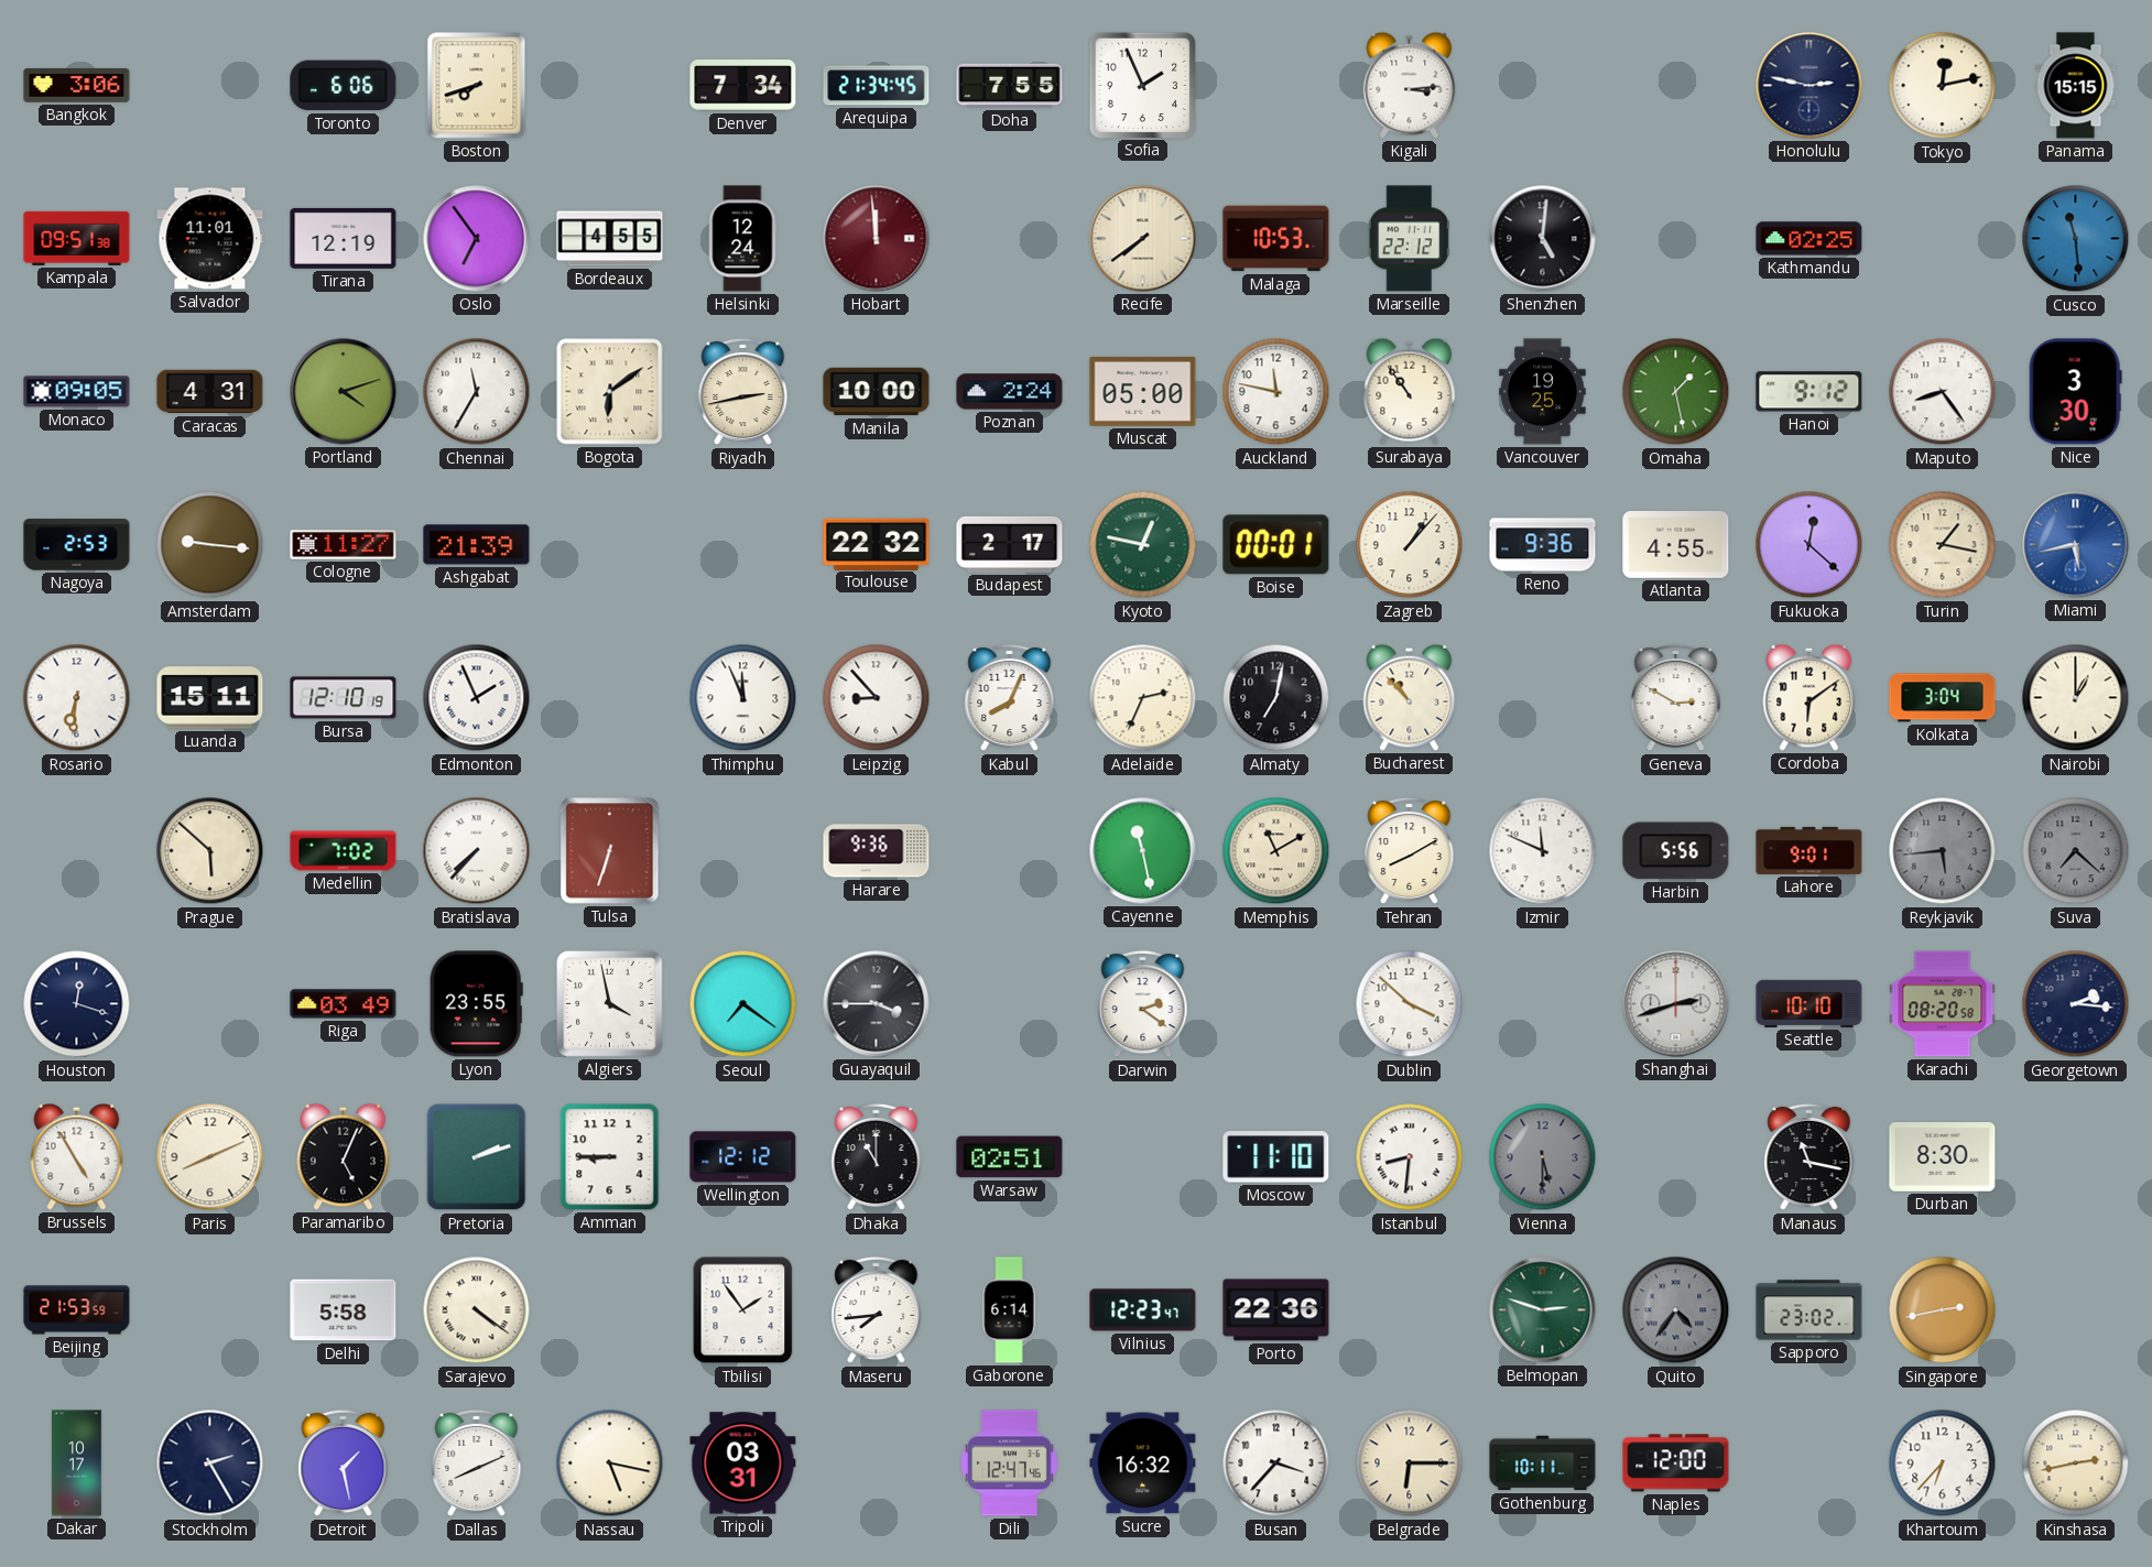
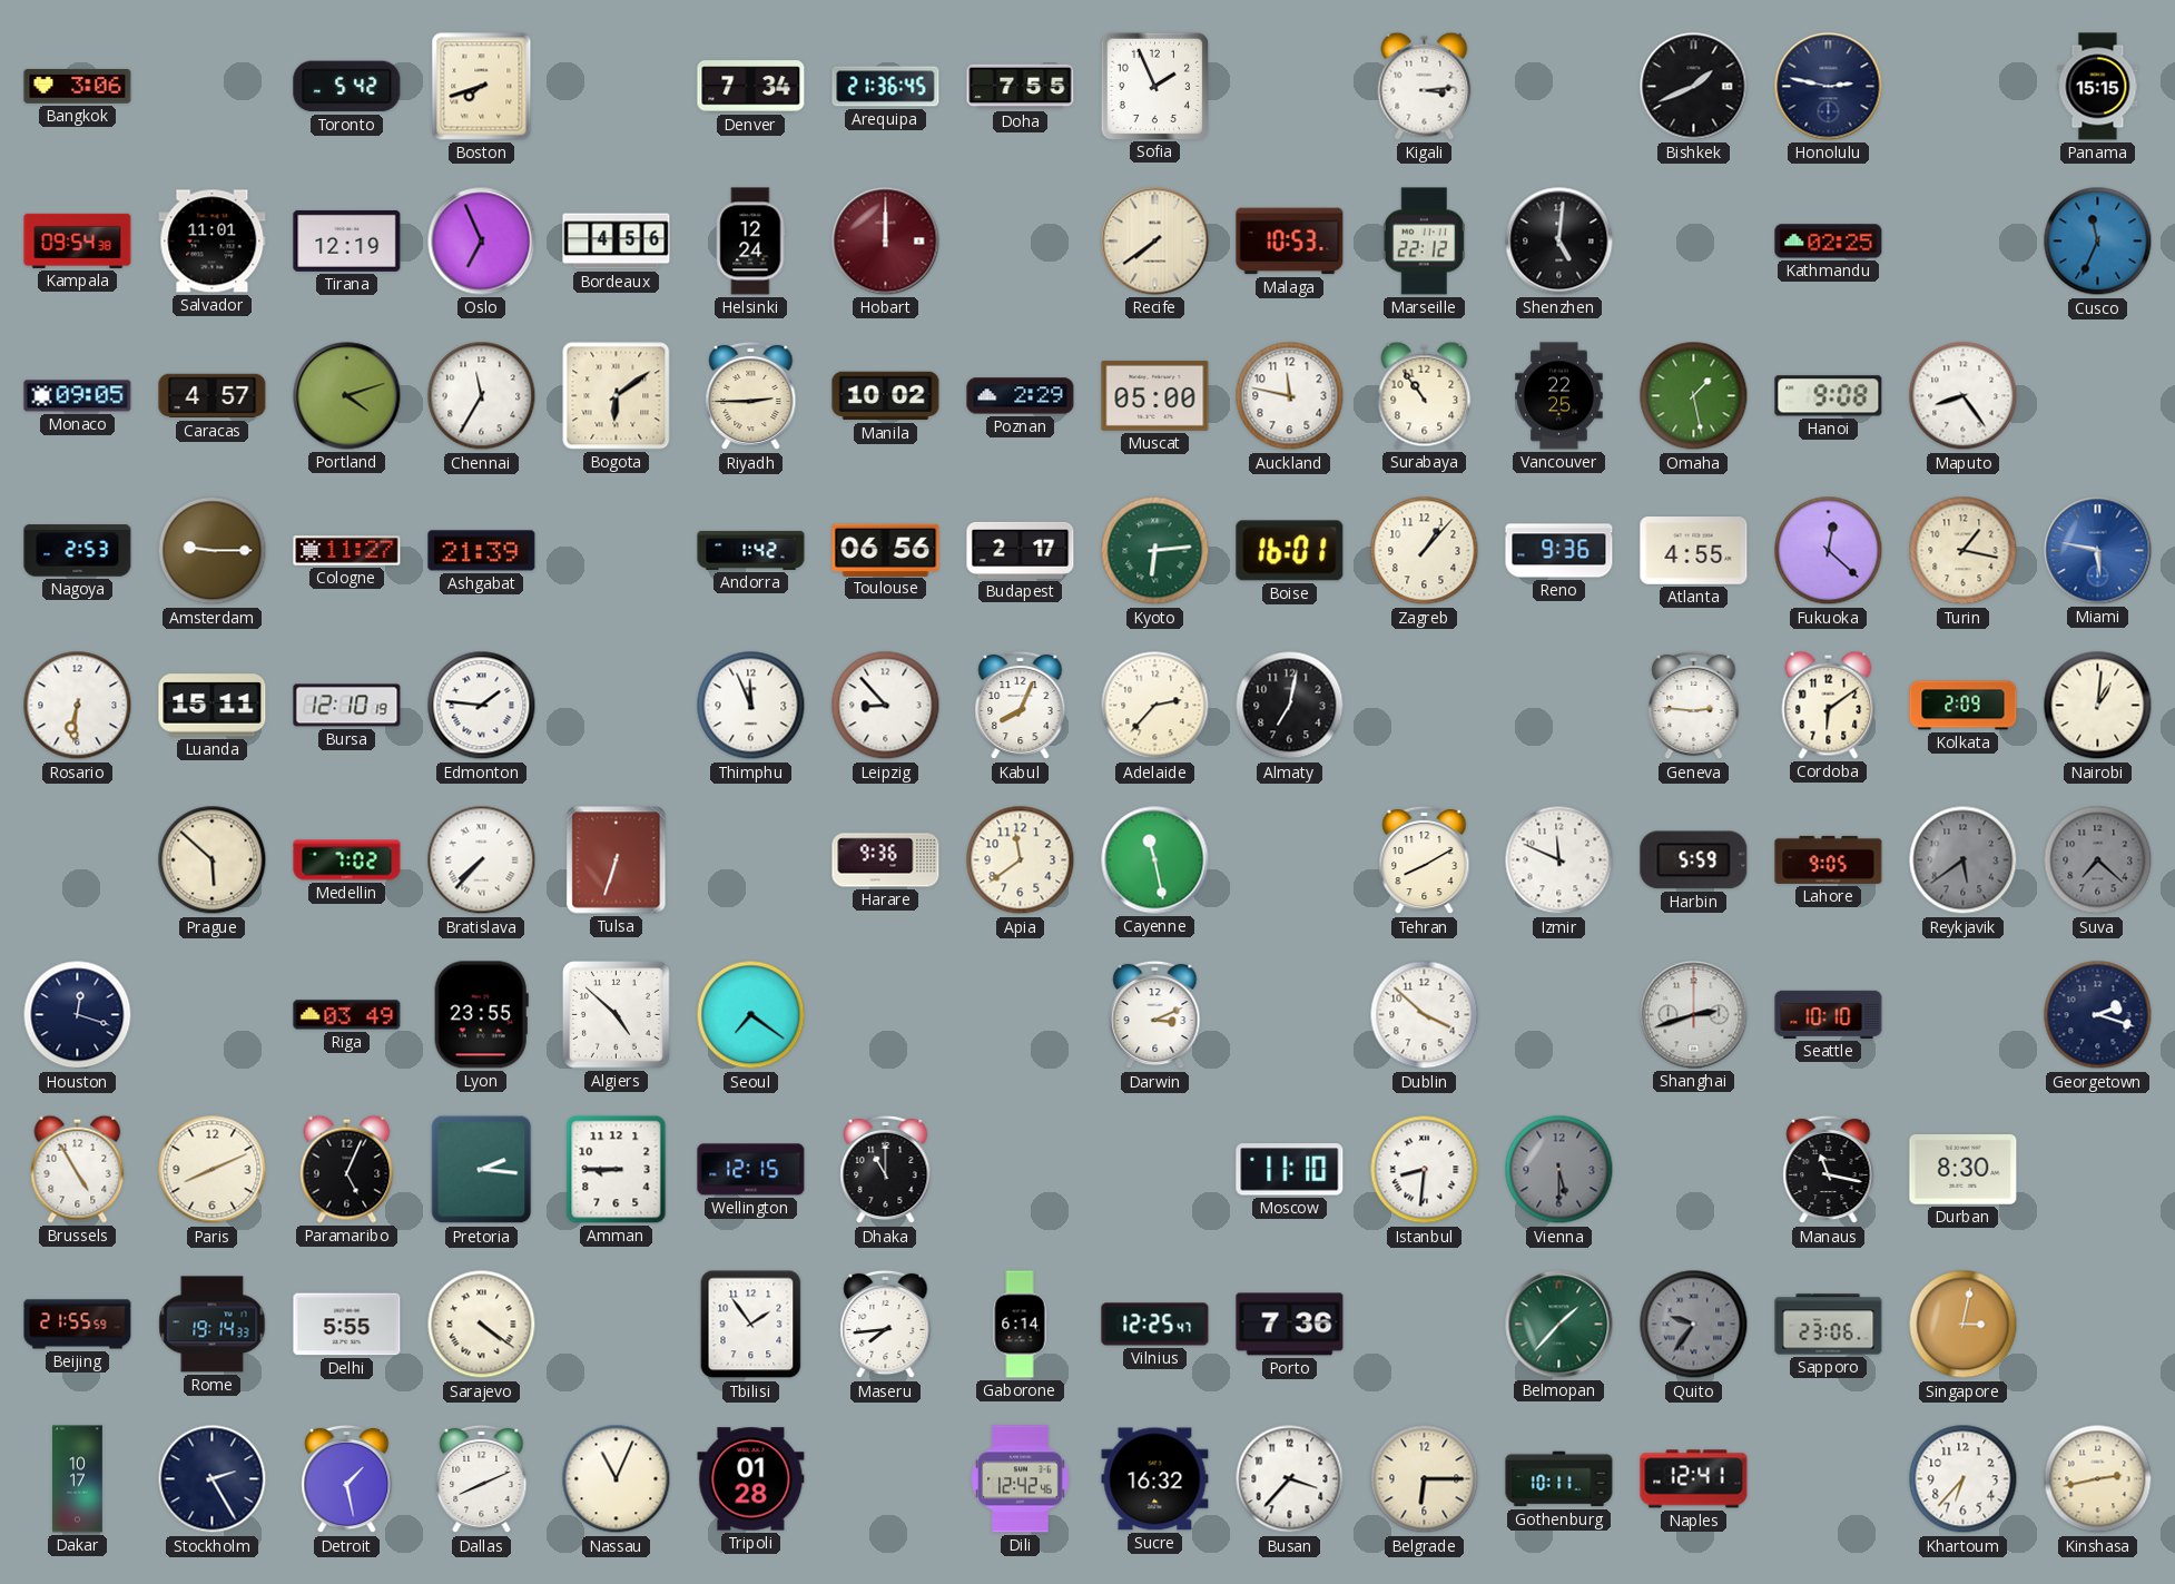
Toronto: 6:06 -> 5:42
Arequipa: 21:34 -> 21:36
Bishkek: none -> 1:41
Tokyo: 12:13 -> none
Kampala: 09:51 -> 09:54
Oslo: 6:54 -> 6:56
Bordeaux: 4:55 -> 4:56
Hobart: 11:59 -> 12:00
Cusco: 11:29 -> 11:34
Caracas: 4:31 -> 4:57
Riyadh: 2:43 -> 2:45
Manila: 10:00 -> 10:02
Poznan: 2:24 -> 2:29
Vancouver: 19:25 -> 22:25
Hanoi: 9:12 -> 9:08
Nice: 3:30 -> none
Amsterdam: 9:16 -> 9:15
Andorra: none -> 1:42
Toulouse: 22:32 -> 06:56
Kyoto: 12:47 -> 6:14
Boise: 00:01 -> 16:01
Miami: 5:43 -> 5:47
Edmonton: 1:56 -> 1:46
Adelaide: 2:34 -> 2:37
Bucharest: 10:53 -> none
Geneva: 2:50 -> 2:46
Kolkata: 3:04 -> 2:09
Nairobi: 1:00 -> 1:01
Apia: none -> 11:39
Memphis: 11:10 -> none
Harbin: 5:56 -> 5:59
Lahore: 9:01 -> 9:05
Reykjavik: 5:44 -> 5:39
Algiers: 3:58 -> 4:52
Guayaquil: 3:45 -> none
Darwin: 2:21 -> 3:11
Karachi: 08:20 -> none
Georgetown: 2:16 -> 2:18
Pretoria: 2:12 -> 2:16
Wellington: 12:12 -> 12:15
Warsaw: 02:51 -> none
Beijing: 21:53 -> 21:55
Rome: none -> 19:14
Delhi: 5:58 -> 5:55
Vilnius: 12:23 -> 12:25
Porto: 22:36 -> 7:36
Belmopan: 2:48 -> 1:37
Quito: 4:36 -> 9:36
Sapporo: 23:02 -> 23:06
Singapore: 2:43 -> 3:02
Nassau: 5:17 -> 11:04
Tripoli: 03:31 -> 01:28
Dili: 12:47 -> 12:42
Naples: 12:00 -> 12:41
